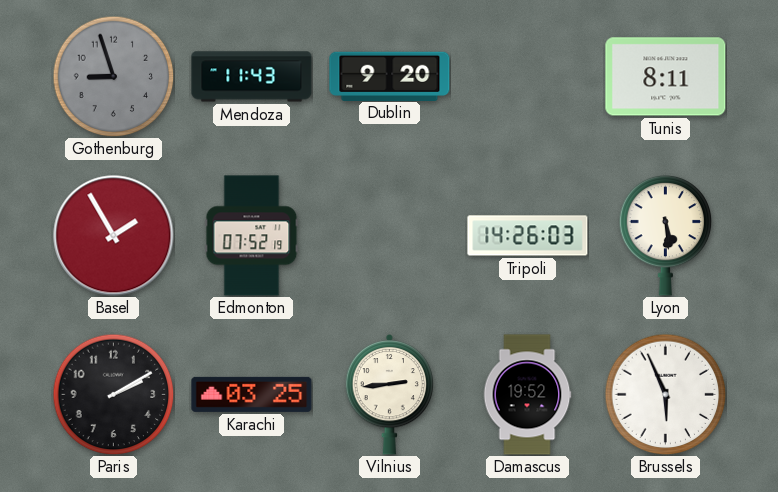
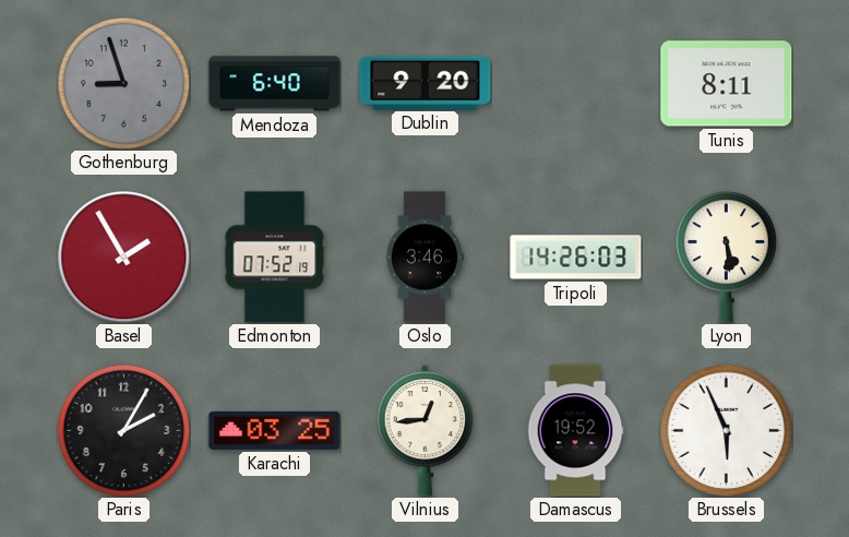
Mendoza: 11:43 -> 6:40
Oslo: none -> 3:46
Paris: 2:10 -> 2:05
Vilnius: 2:44 -> 12:44
